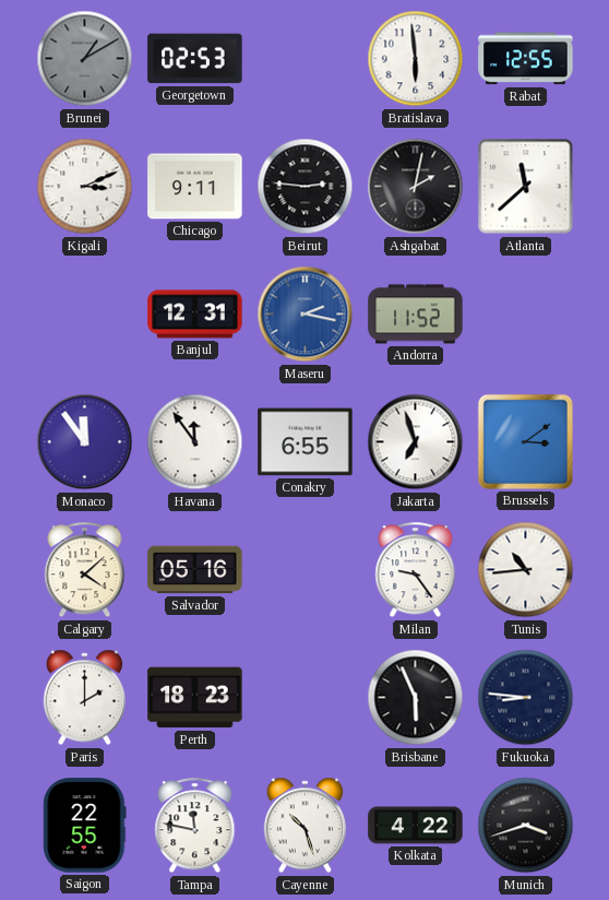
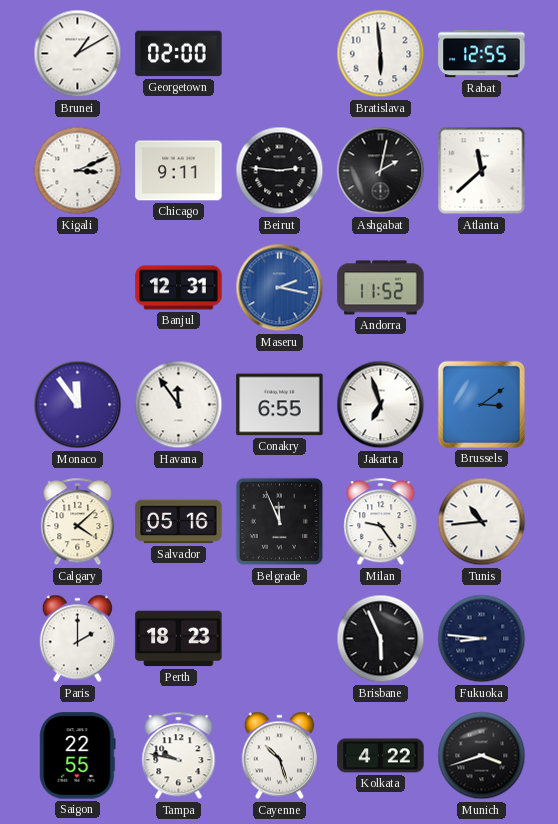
Brunei dial: grey -> white
Georgetown: 02:53 -> 02:00
Belgrade: none -> 11:56
Tampa: 11:47 -> 9:47
